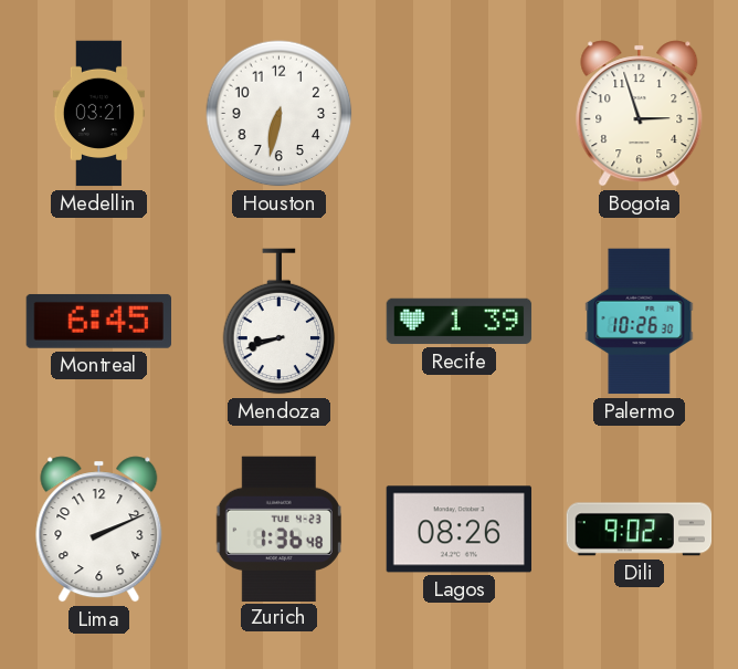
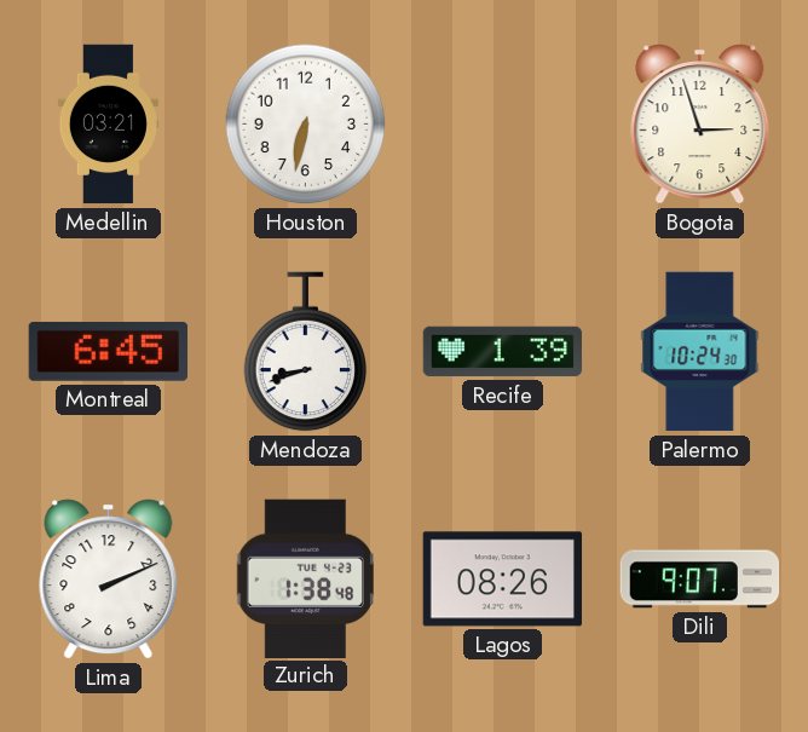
Palermo: 10:26 -> 10:24
Zurich: 1:36 -> 1:38
Dili: 9:02 -> 9:07
